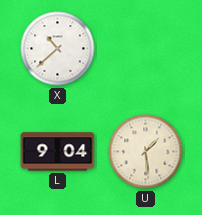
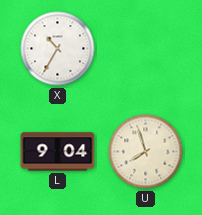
X: 10:38 -> 10:35
U: 1:29 -> 7:57
